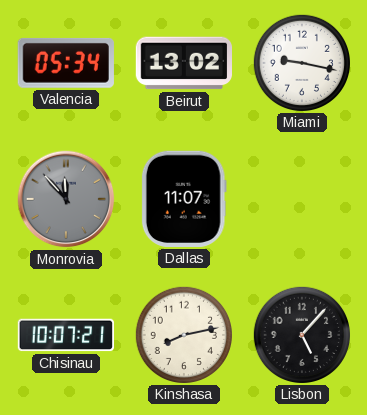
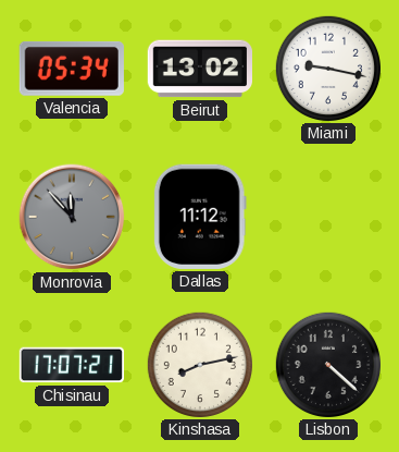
Dallas: 11:07 -> 11:12
Chisinau: 10:07 -> 17:07
Lisbon: 5:07 -> 4:22
